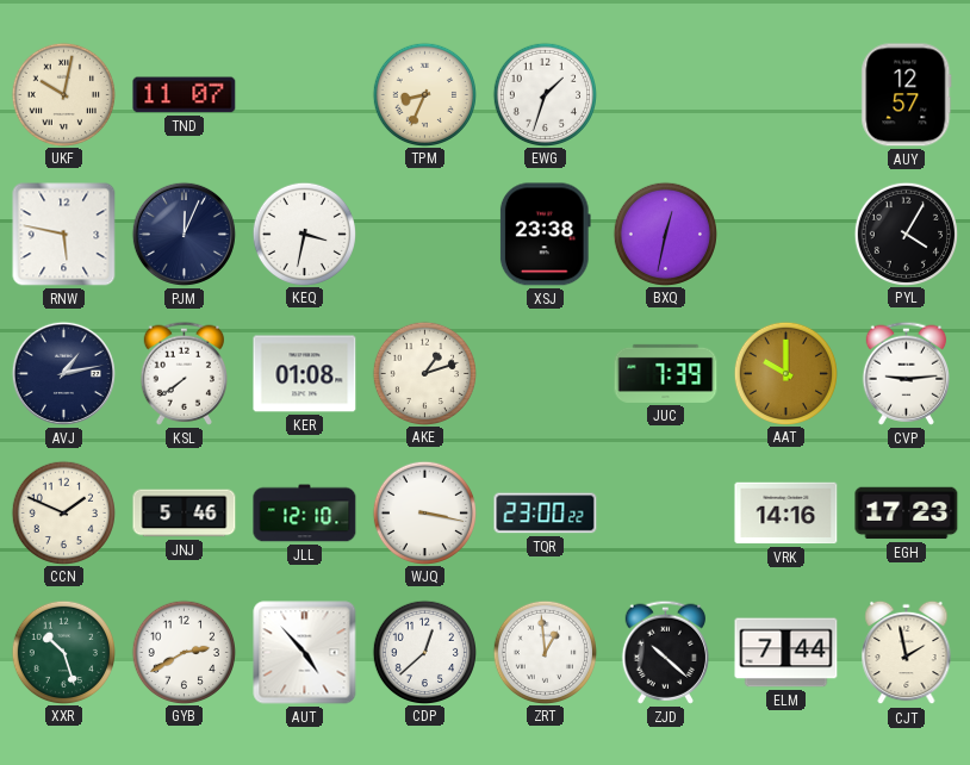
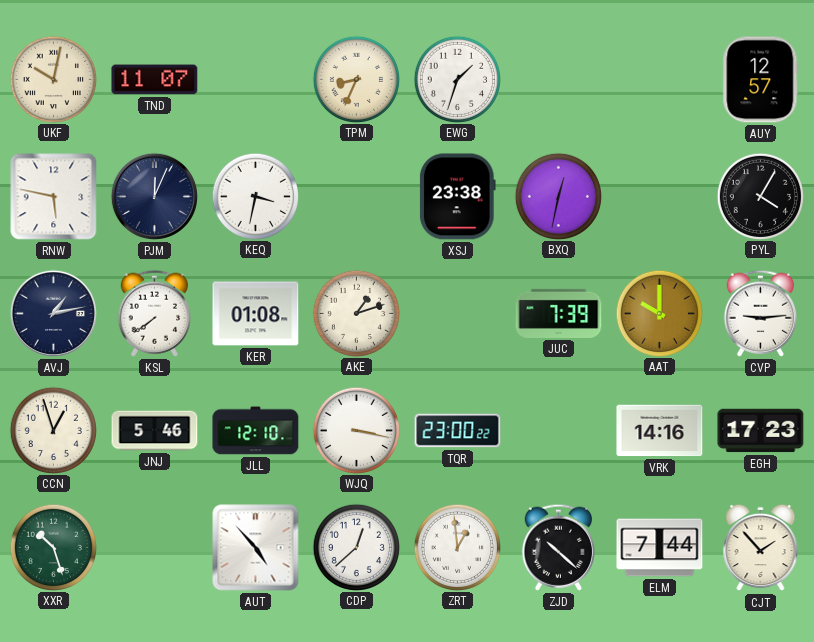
CCN: 1:49 -> 12:57
GYB: 2:40 -> none
CJT: 1:58 -> 1:53
